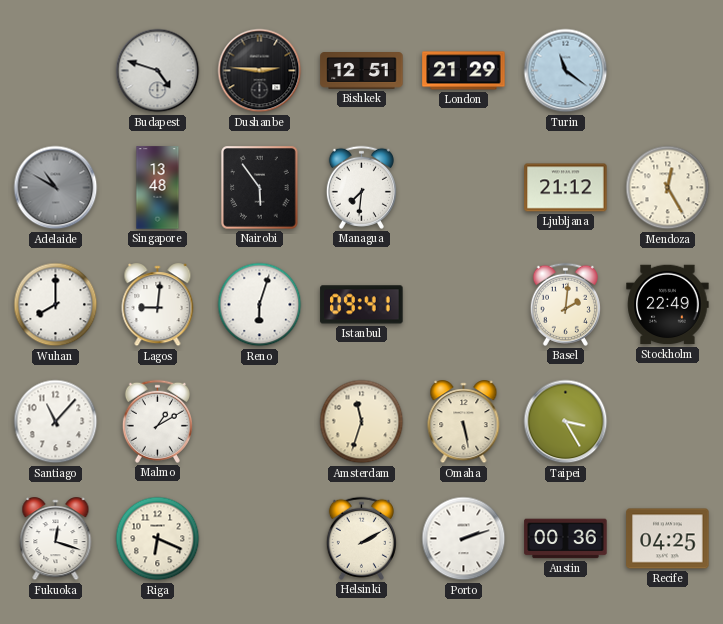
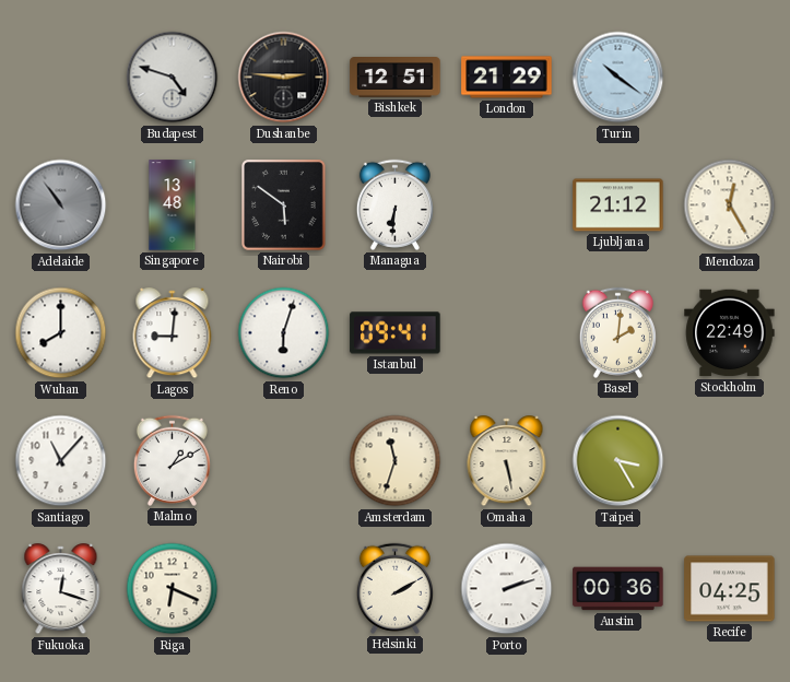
Turin: 11:21 -> 10:21
Adelaide: 10:50 -> 10:54
Nairobi: 5:54 -> 5:51
Managua: 7:31 -> 6:31
